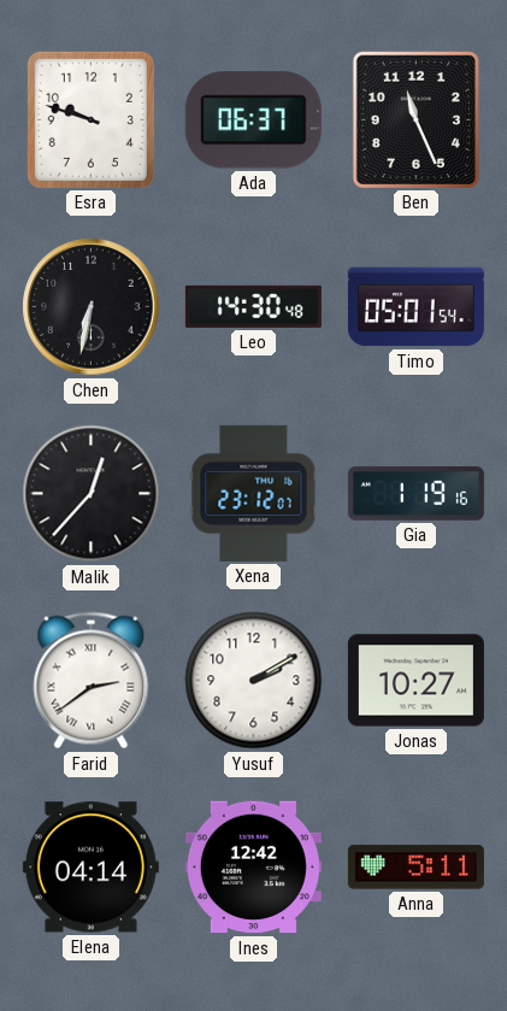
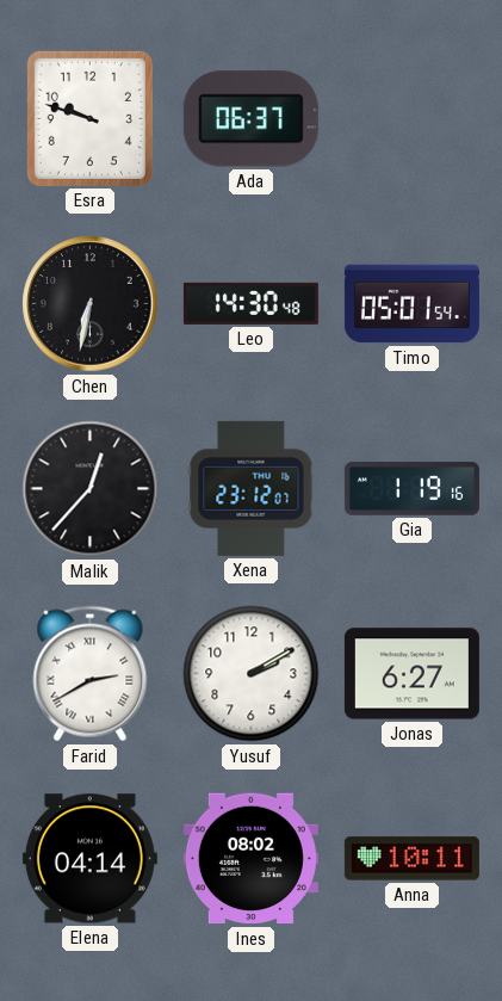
Ben: 11:26 -> none
Farid: 2:39 -> 2:40
Jonas: 10:27 -> 6:27
Ines: 12:42 -> 08:02
Anna: 5:11 -> 10:11
